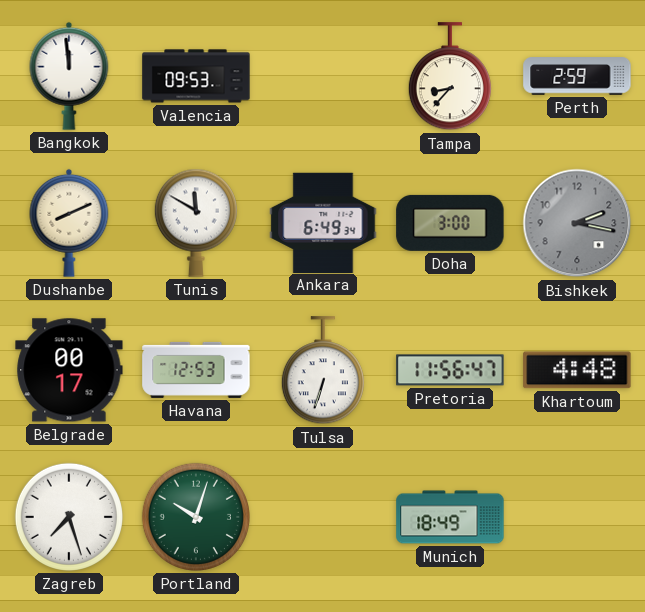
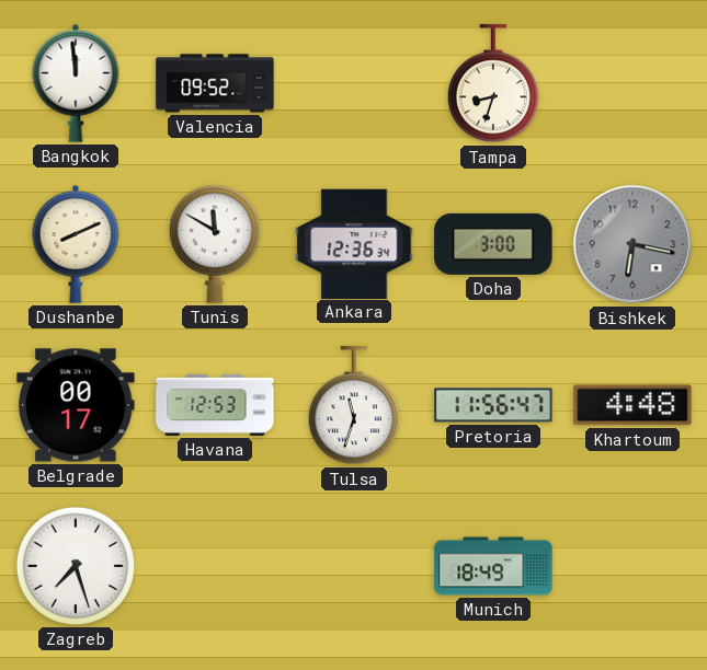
Valencia: 09:53 -> 09:52
Tampa: 8:37 -> 8:33
Perth: 2:59 -> none
Ankara: 6:49 -> 12:36
Bishkek: 2:17 -> 6:17
Tulsa: 6:33 -> 11:33
Portland: 10:03 -> none
